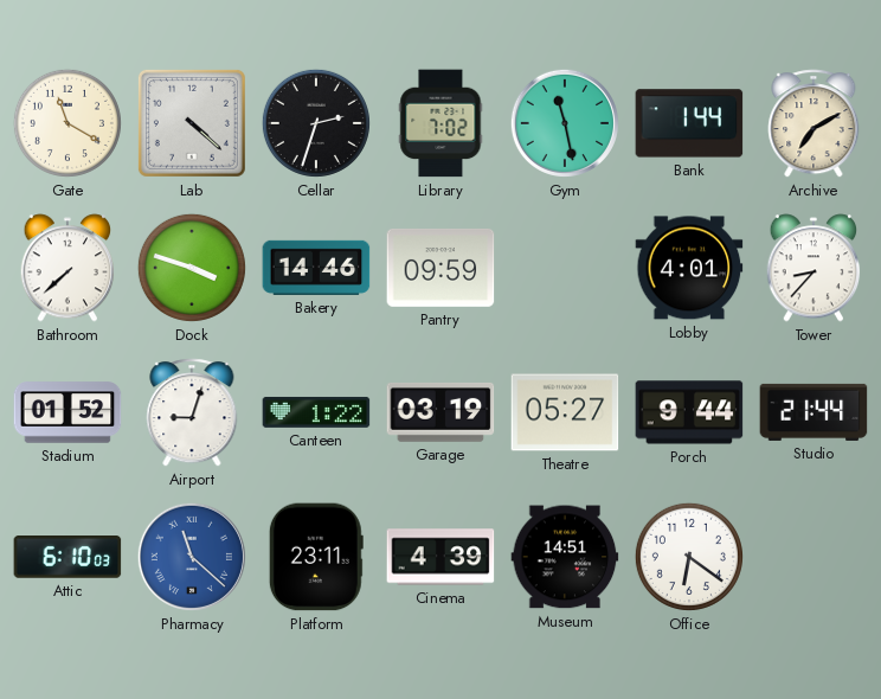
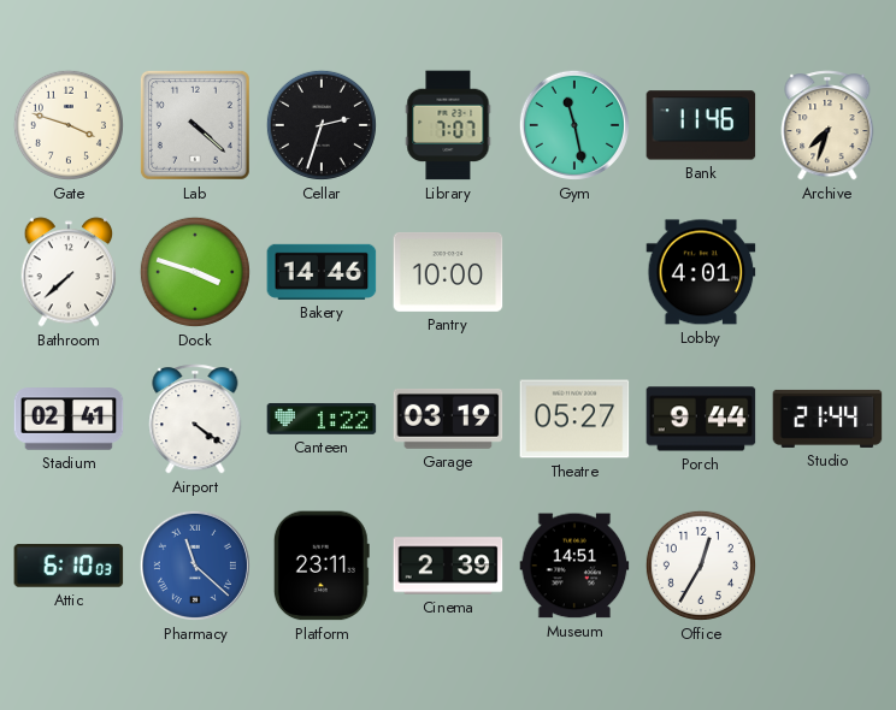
Gate: 11:20 -> 3:48
Library: 7:02 -> 7:07
Bank: 1:44 -> 11:46
Archive: 7:10 -> 7:33
Pantry: 09:59 -> 10:00
Tower: 8:37 -> none
Stadium: 01:52 -> 02:41
Airport: 9:03 -> 4:21
Cinema: 4:39 -> 2:39
Office: 6:21 -> 12:35
